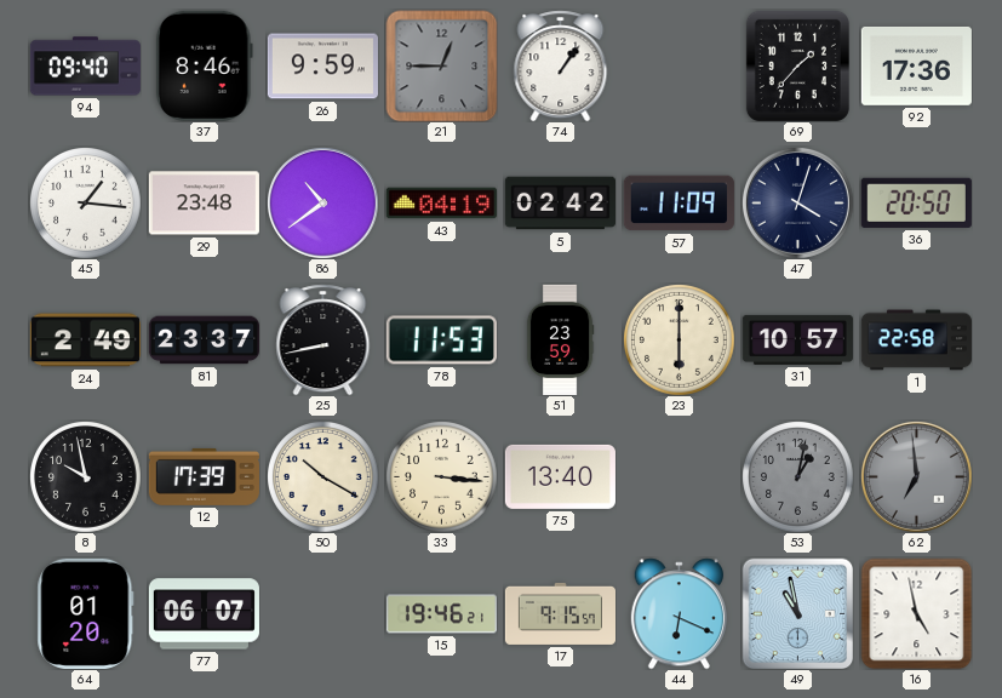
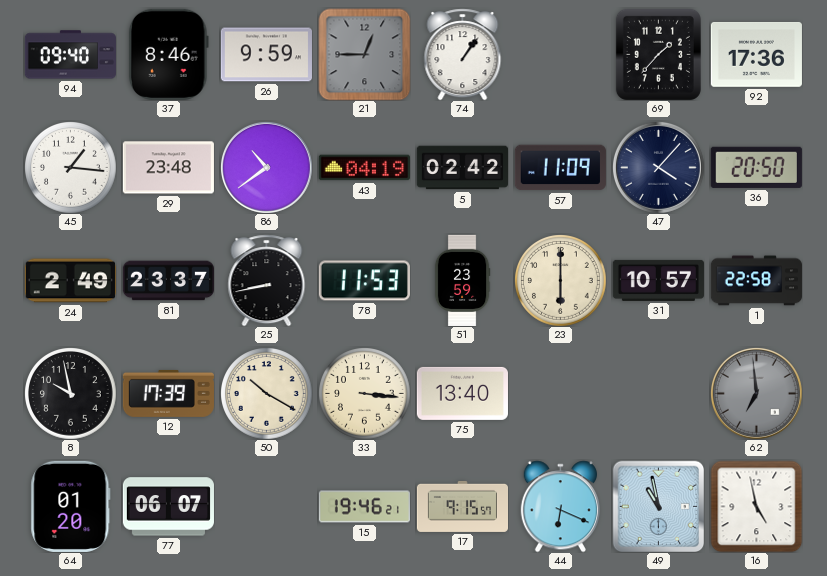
47: 4:03 -> 4:07
53: 1:02 -> none
